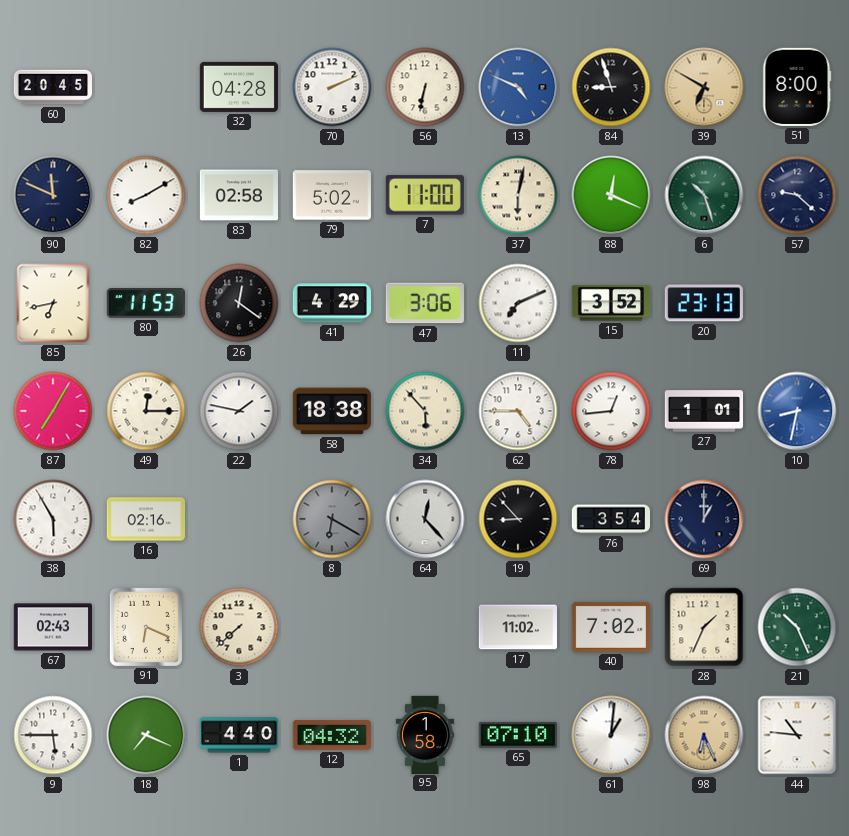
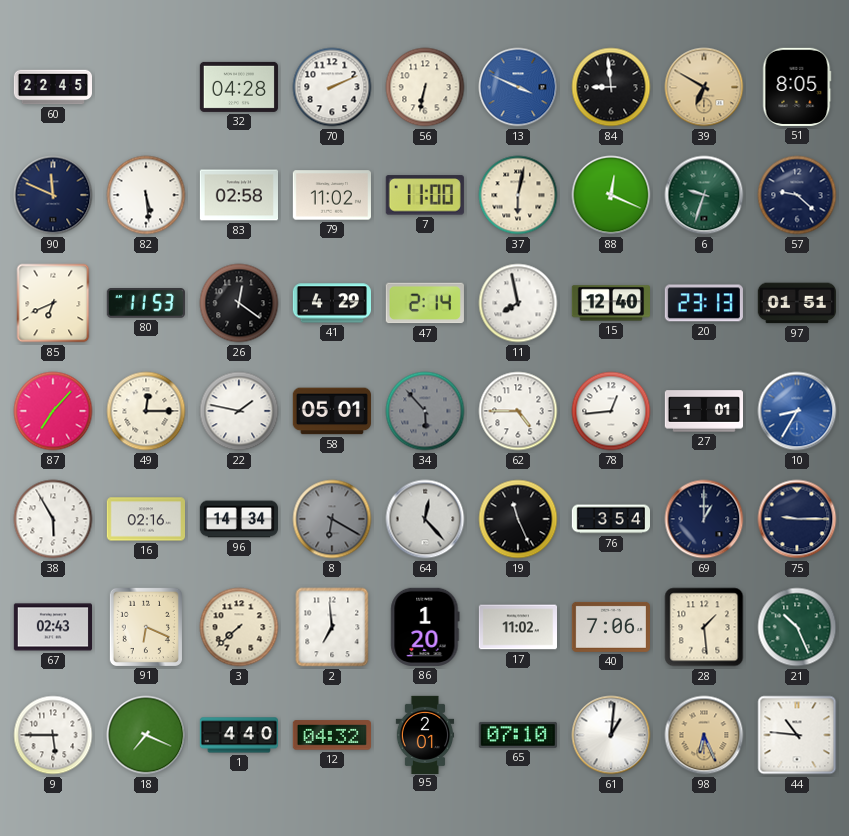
60: 20:45 -> 22:45
13: 4:49 -> 3:49
84: 8:57 -> 8:59
51: 8:00 -> 8:05
82: 8:10 -> 5:29
79: 5:02 -> 11:02
6: 10:27 -> 9:33
85: 6:43 -> 6:41
47: 3:06 -> 2:14
11: 7:11 -> 7:58
15: 3:52 -> 12:40
97: none -> 01:51
87: 7:05 -> 7:07
58: 18:38 -> 05:01
34 dial: cream -> grey
10: 8:32 -> 8:35
96: none -> 14:34
19: 8:53 -> 11:26
75: none -> 9:15
2: none -> 6:59
86: none -> 1:20
40: 7:02 -> 7:06
28: 1:34 -> 1:29
95: 1:58 -> 2:01
